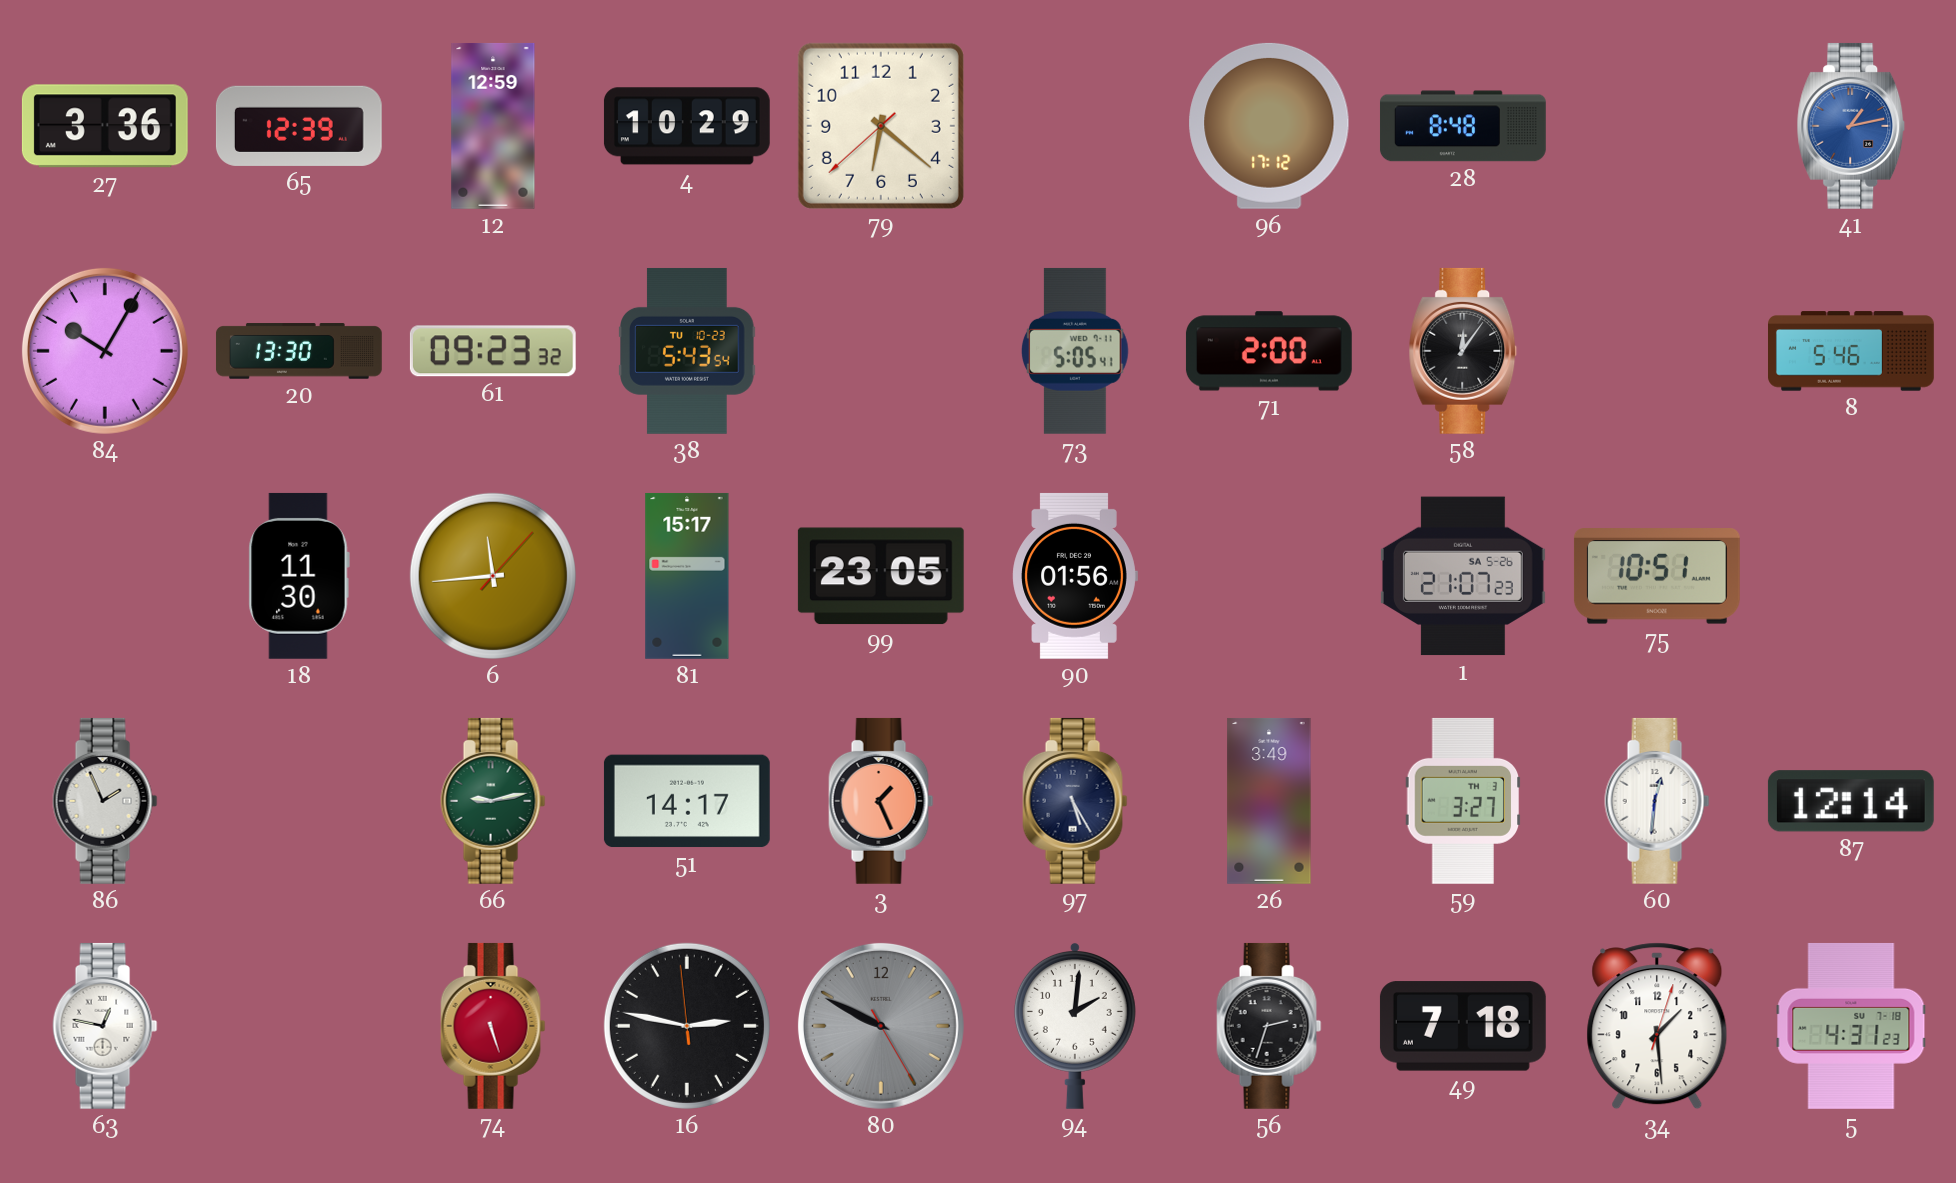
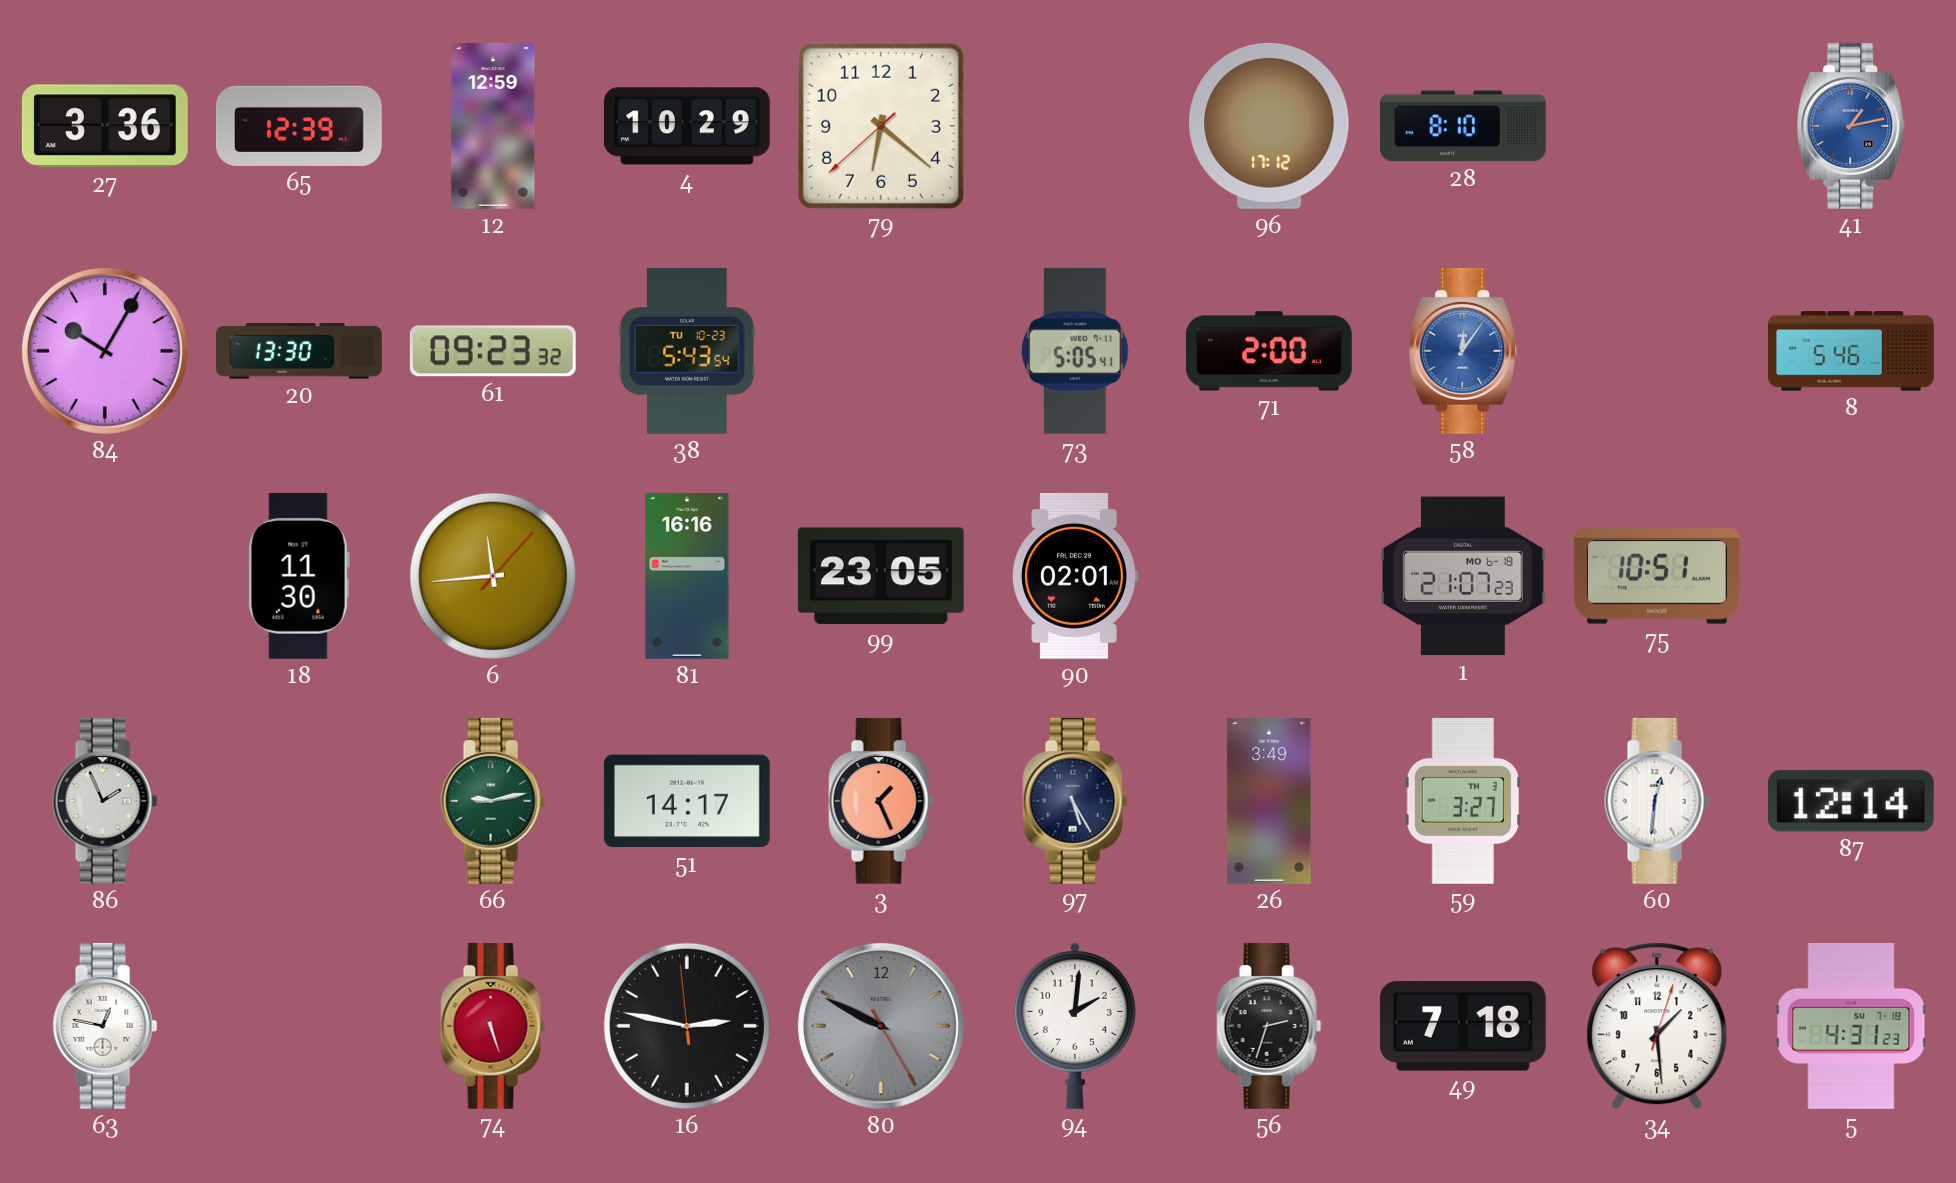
28: 8:48 -> 8:10
58 dial: black -> blue
81: 15:17 -> 16:16
90: 01:56 -> 02:01
1 date: SA 5-26 -> MO 6-18
